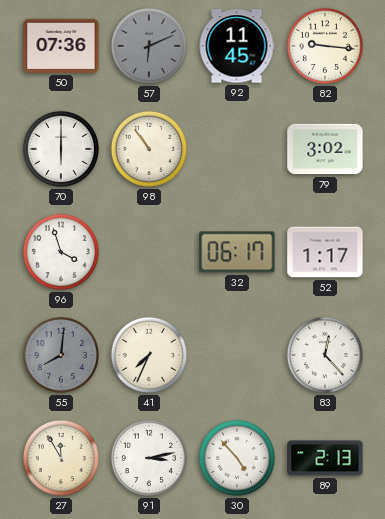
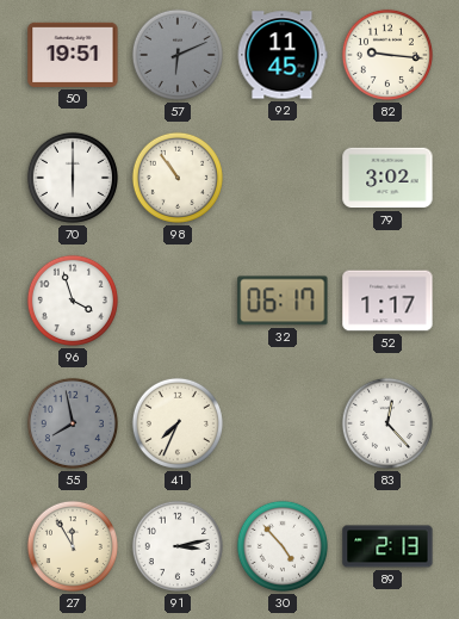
50: 07:36 -> 19:51
55: 8:01 -> 7:58
